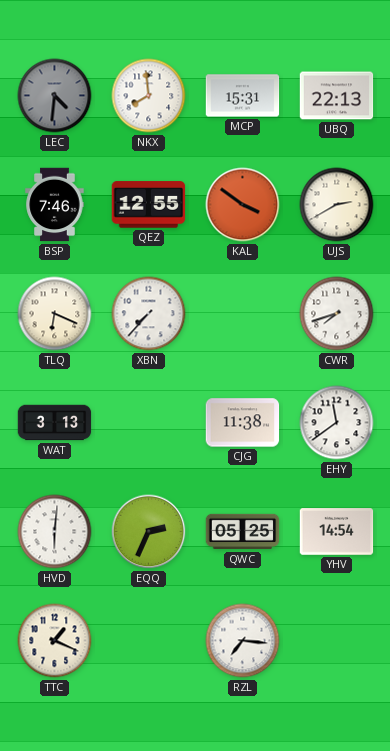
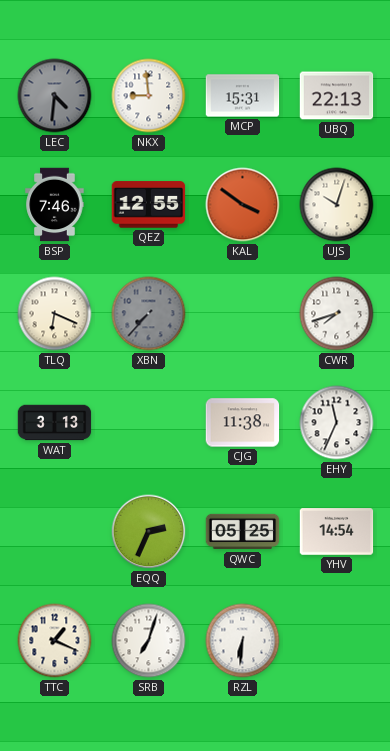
NKX: 7:59 -> 8:59
UJS: 2:40 -> 10:03
XBN dial: white -> grey
EHY: 11:39 -> 11:34
HVD: 6:01 -> none
SRB: none -> 7:03
RZL: 7:16 -> 6:31
